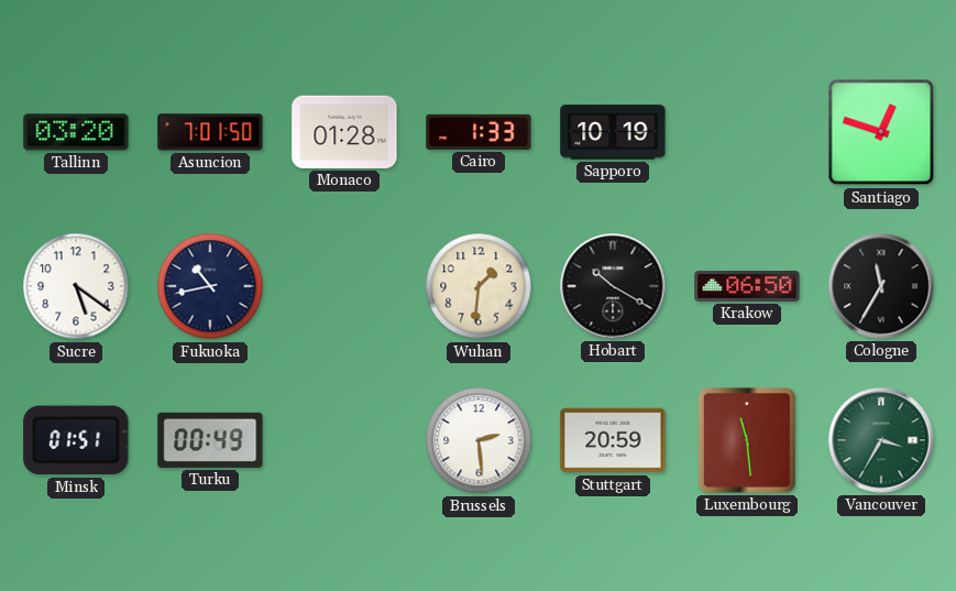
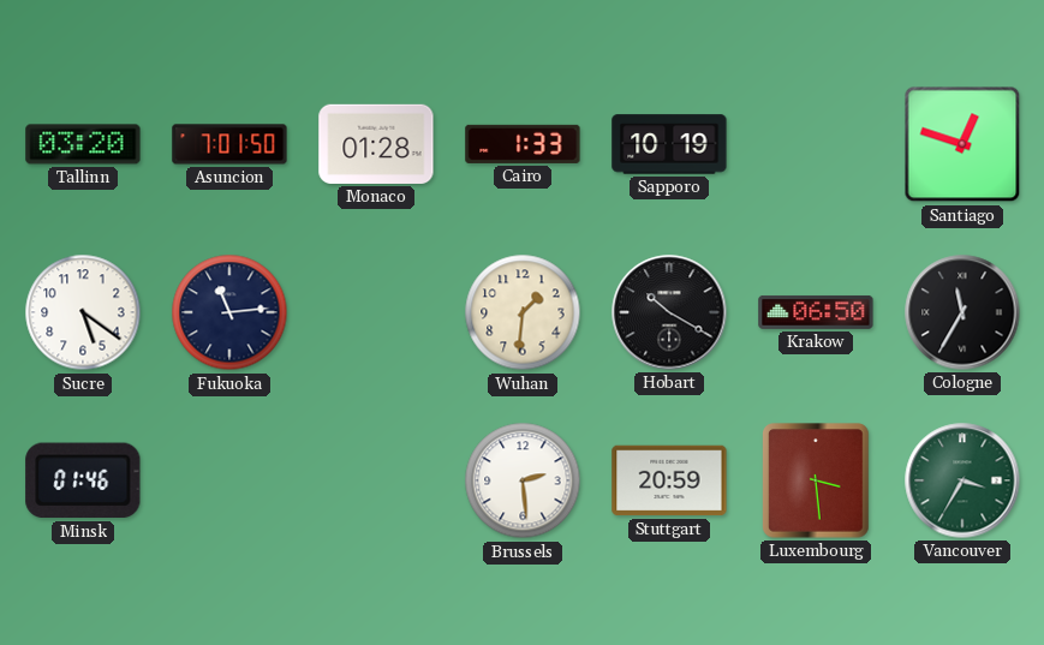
Fukuoka: 10:43 -> 11:14
Minsk: 01:51 -> 01:46
Turku: 00:49 -> none
Luxembourg: 11:29 -> 3:29
